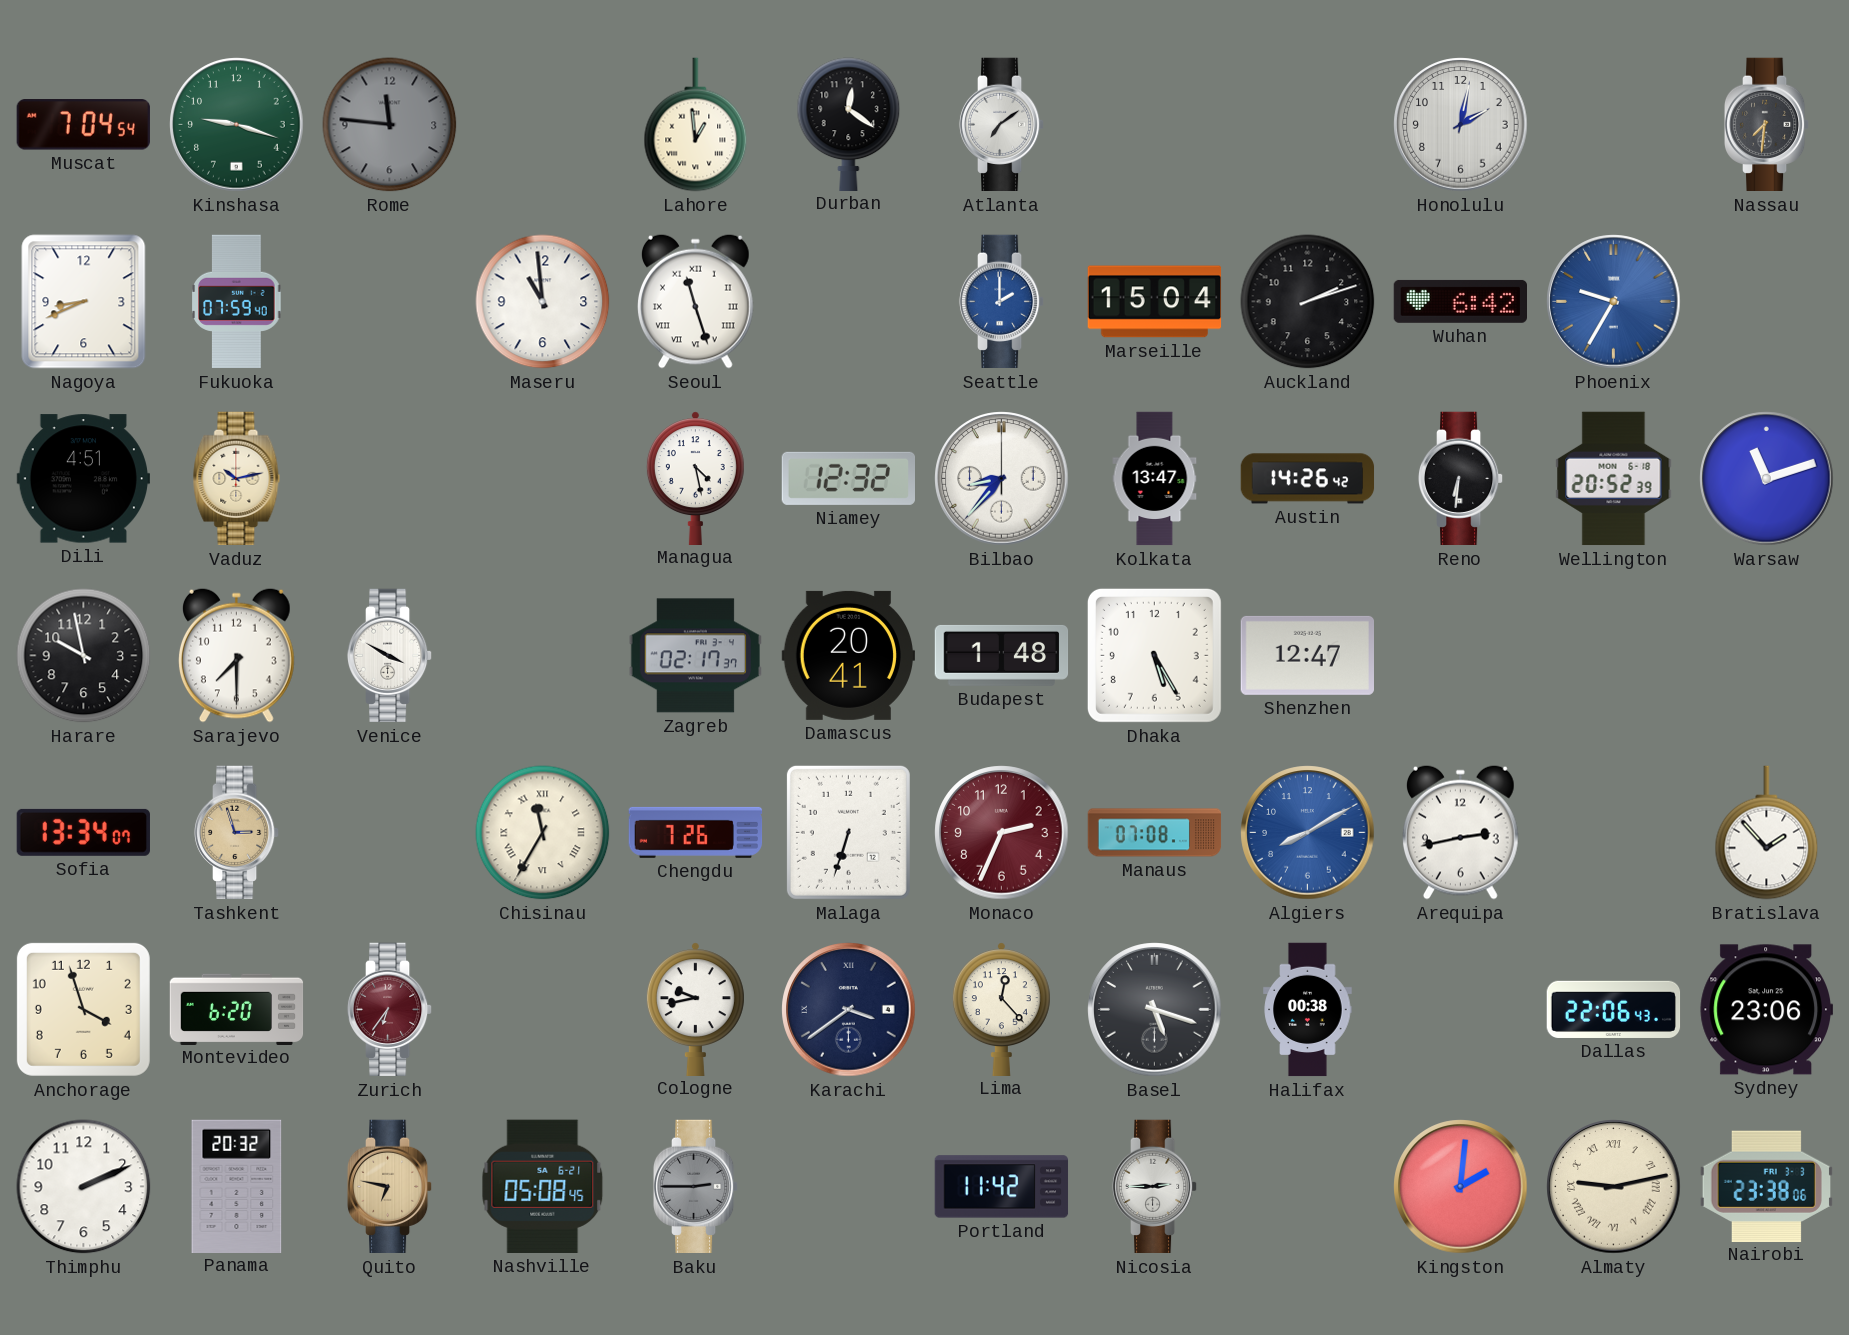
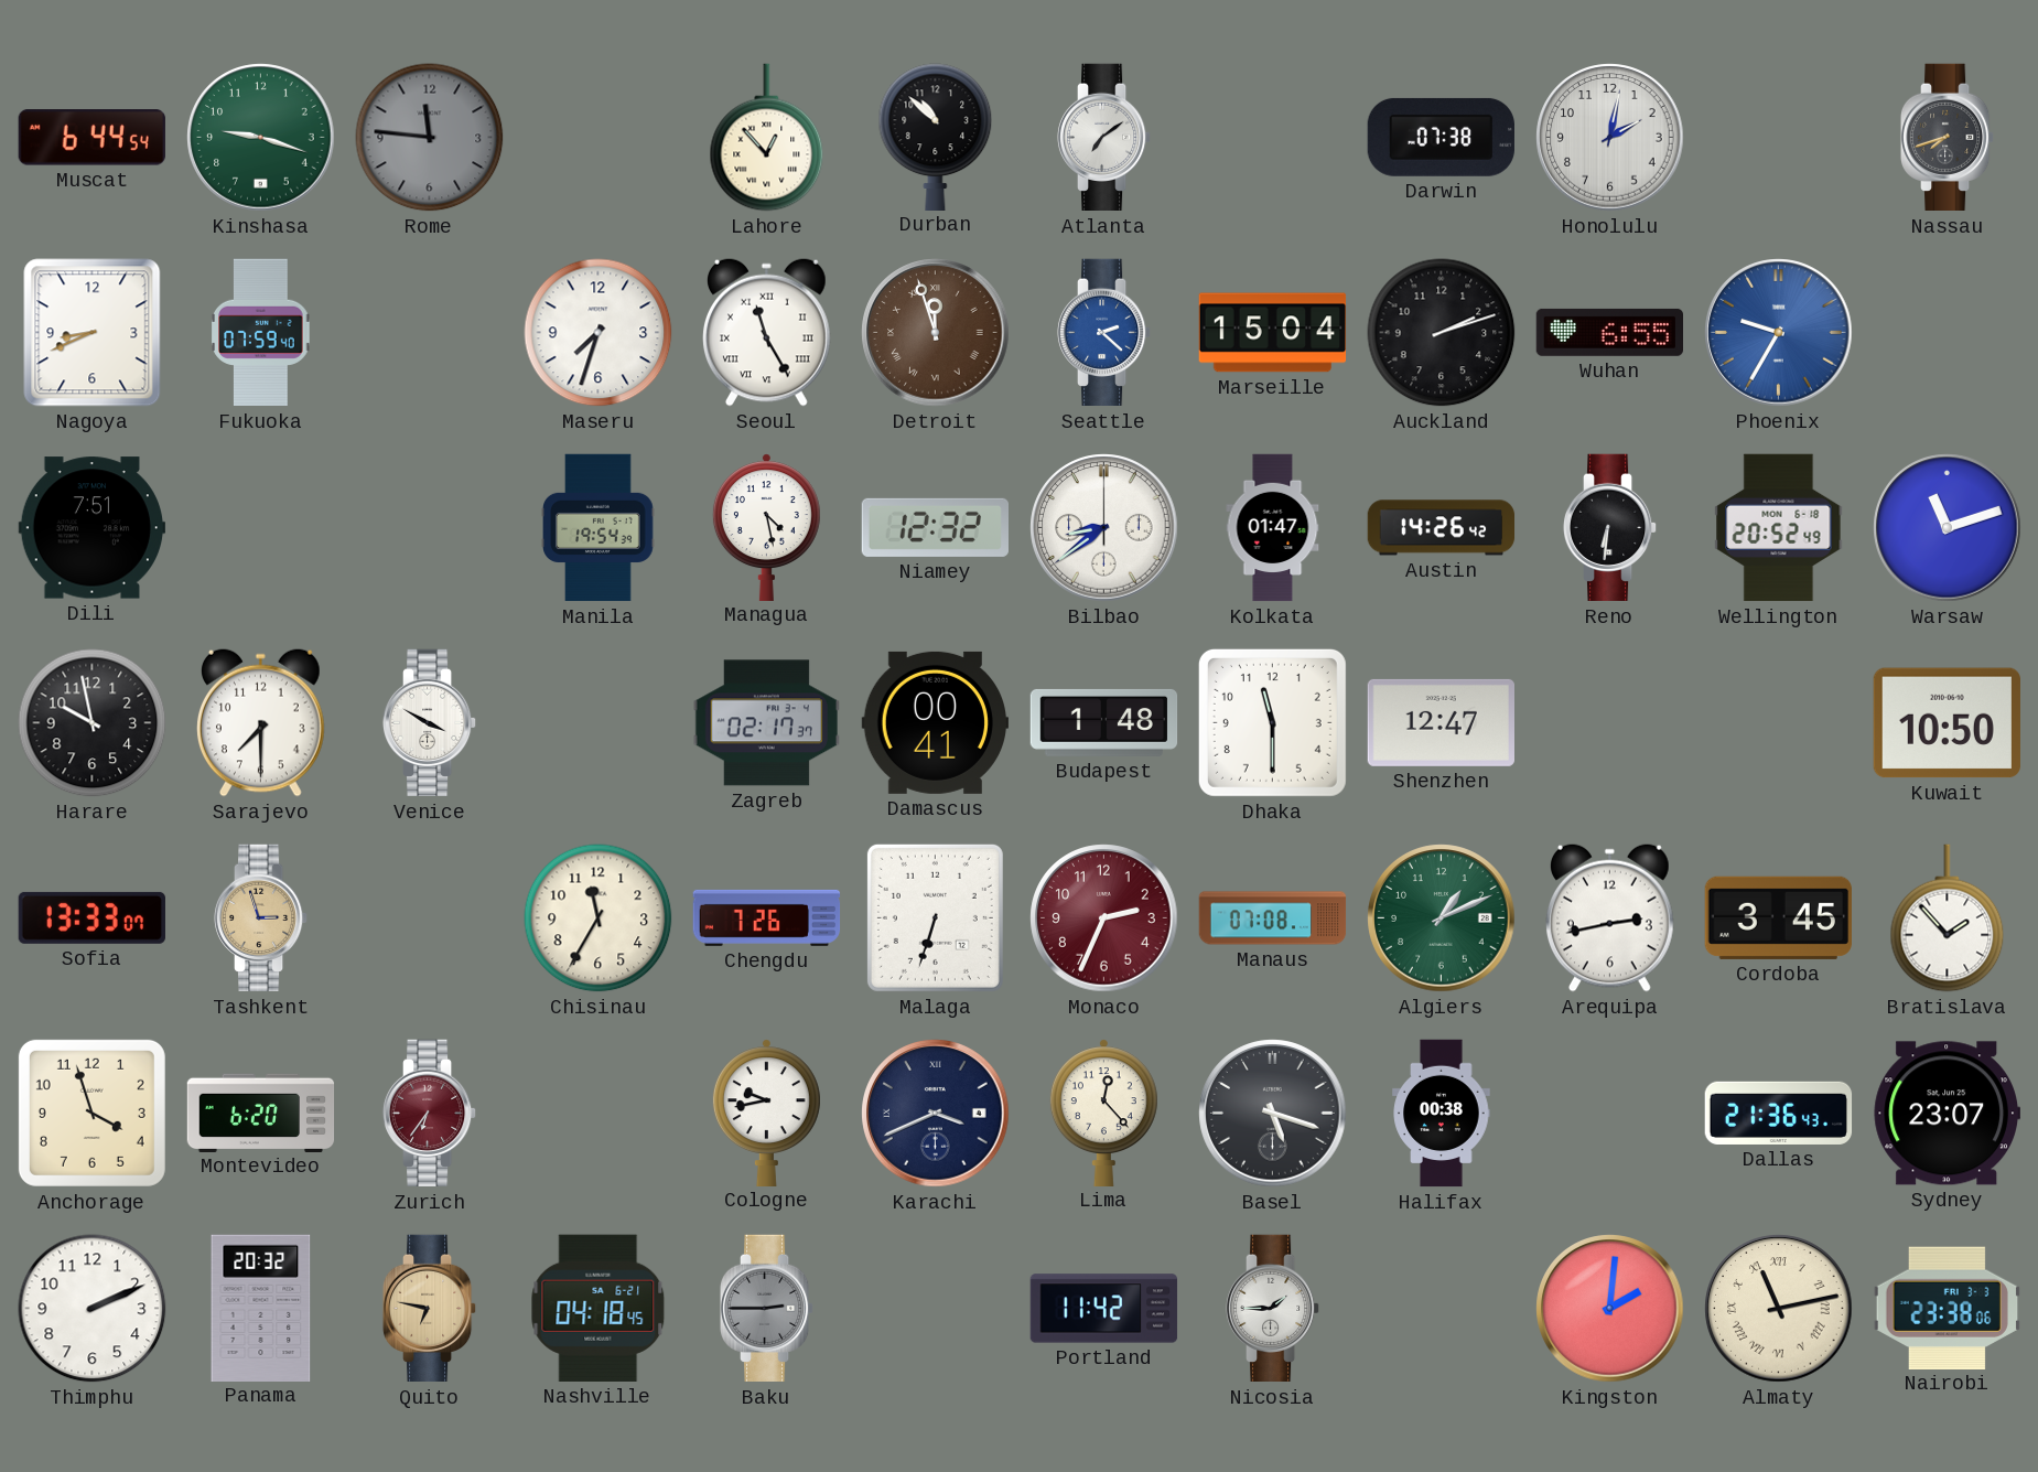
Muscat: 7:04 -> 6:44
Lahore: 12:59 -> 12:53
Durban: 12:21 -> 10:52
Darwin: none -> 07:38
Nassau: 7:31 -> 7:42
Maseru: 10:59 -> 7:33
Seoul: 11:27 -> 11:25
Detroit: none -> 11:57
Seattle: 2:00 -> 2:22
Wuhan: 6:42 -> 6:55
Dili: 4:51 -> 7:51
Vaduz: 10:13 -> none
Manila: none -> 19:54
Bilbao: 8:37 -> 8:39
Kolkata: 13:47 -> 01:47
Wellington: 20:52:39 -> 20:52:49
Damascus: 20:41 -> 00:41
Dhaka: 5:25 -> 11:30
Kuwait: none -> 10:50
Sofia: 13:34 -> 13:33
Chisinau numerals: Roman -> Arabic
Algiers: 8:10 -> 1:11
Algiers dial: blue -> green
Cordoba: none -> 3:45
Karachi: 3:39 -> 3:41
Dallas: 22:06 -> 21:36
Sydney: 23:06 -> 23:07
Nashville: 05:08 -> 04:18
Nicosia: 2:45 -> 1:45
Almaty: 9:13 -> 11:13
